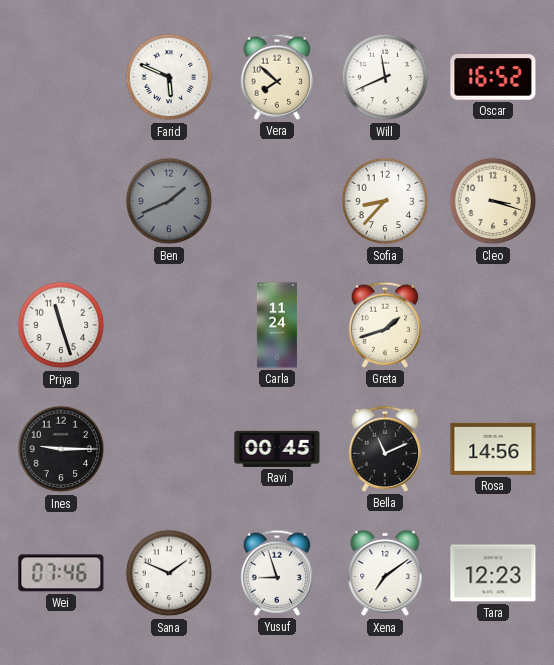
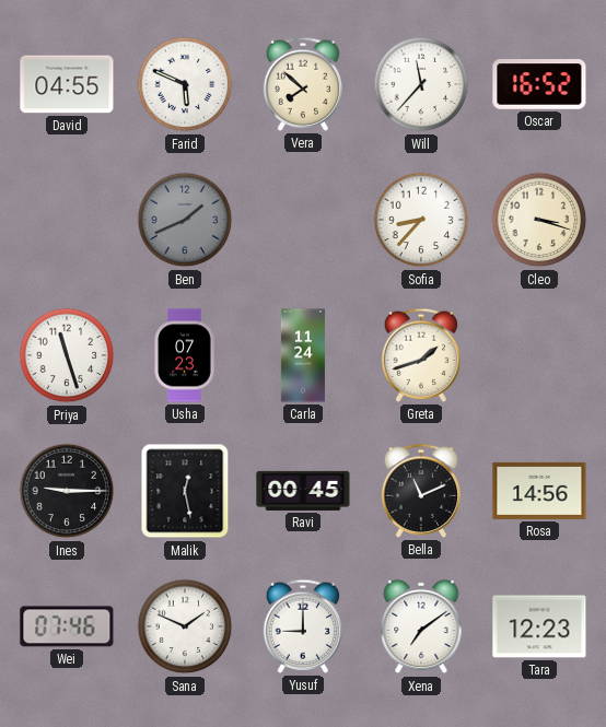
David: none -> 04:55
Will: 11:41 -> 11:37
Usha: none -> 07:23
Malik: none -> 12:28
Yusuf: 8:57 -> 9:00
